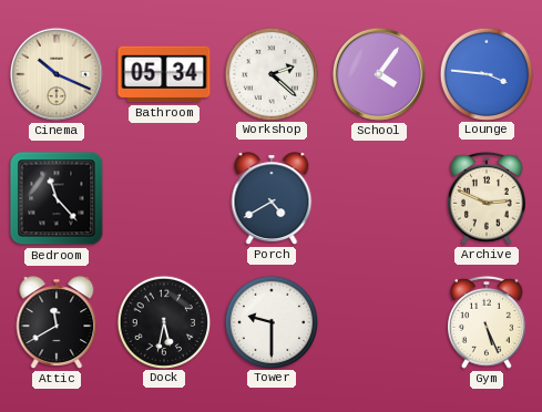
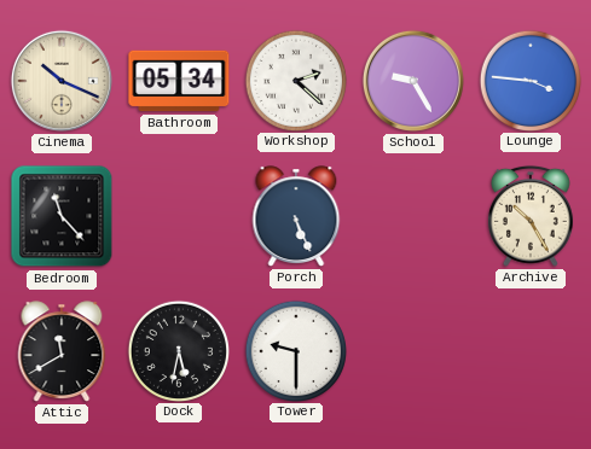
School: 4:06 -> 9:25
Porch: 4:40 -> 5:26
Archive: 2:49 -> 10:25
Gym: 5:26 -> none
